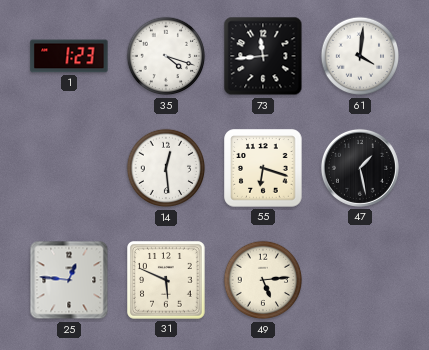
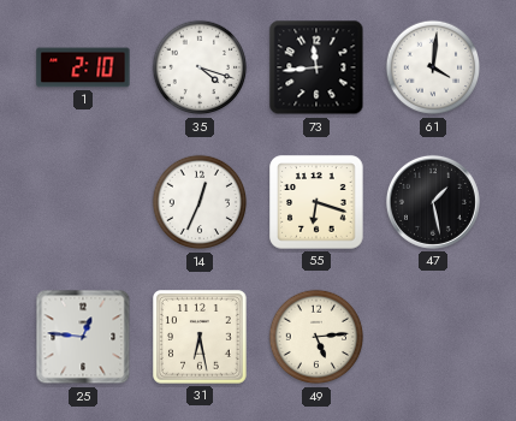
1: 1:23 -> 2:10
14: 12:29 -> 12:34
31: 5:49 -> 6:28
